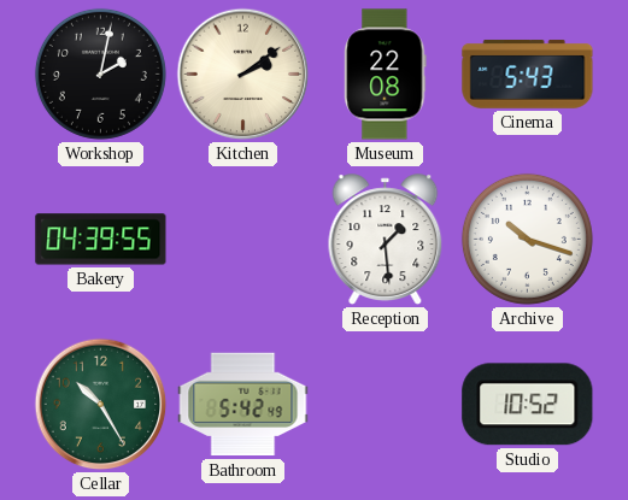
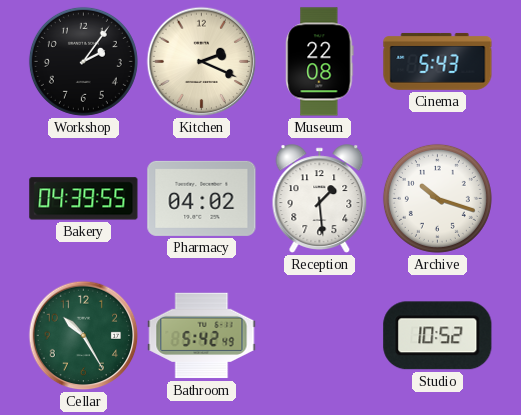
Workshop: 2:02 -> 2:06
Kitchen: 2:09 -> 2:19
Pharmacy: none -> 04:02
